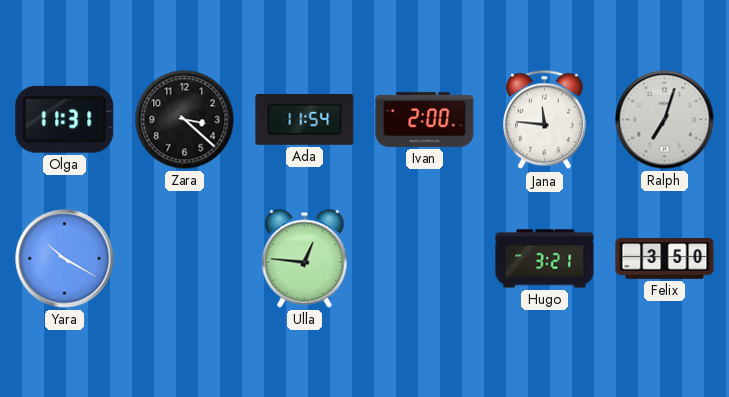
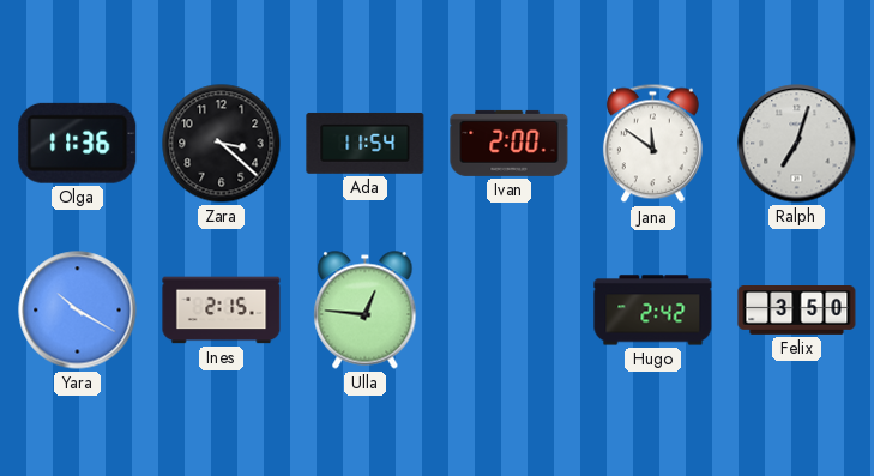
Olga: 11:31 -> 11:36
Jana: 11:46 -> 11:51
Ines: none -> 2:15
Hugo: 3:21 -> 2:42
